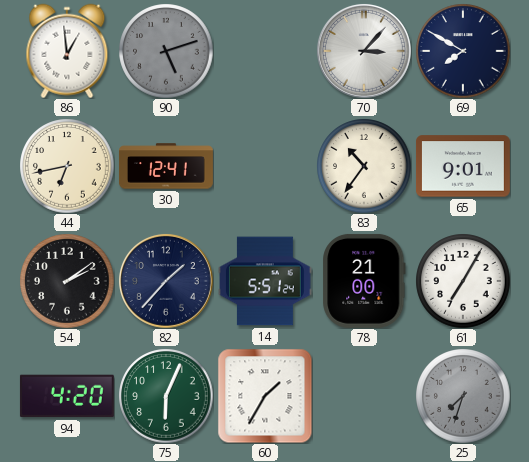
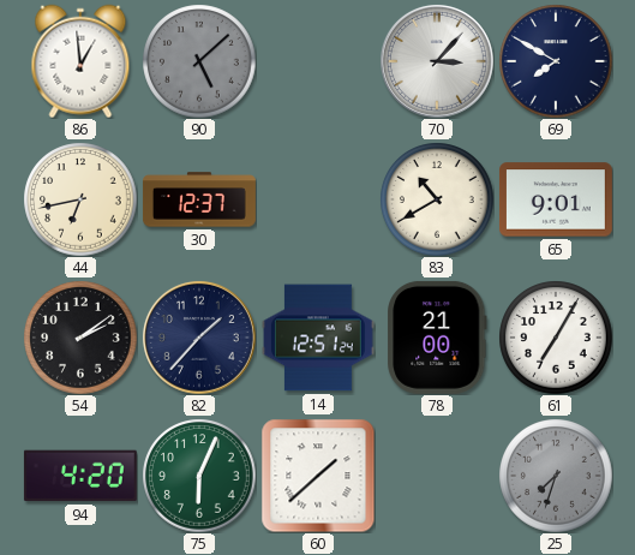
90: 5:12 -> 5:08
30: 12:41 -> 12:37
83: 10:36 -> 10:40
14: 5:51 -> 12:51
60: 1:35 -> 1:38
